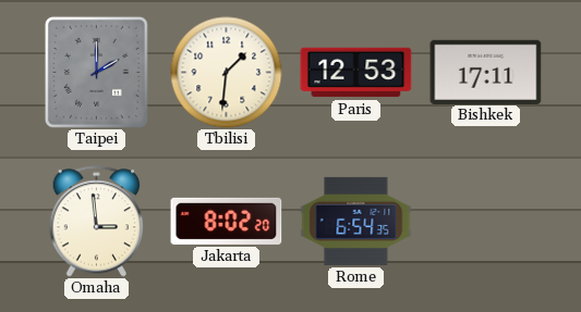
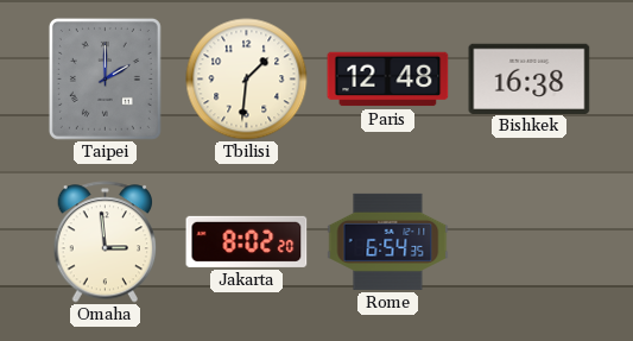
Paris: 12:53 -> 12:48
Bishkek: 17:11 -> 16:38
